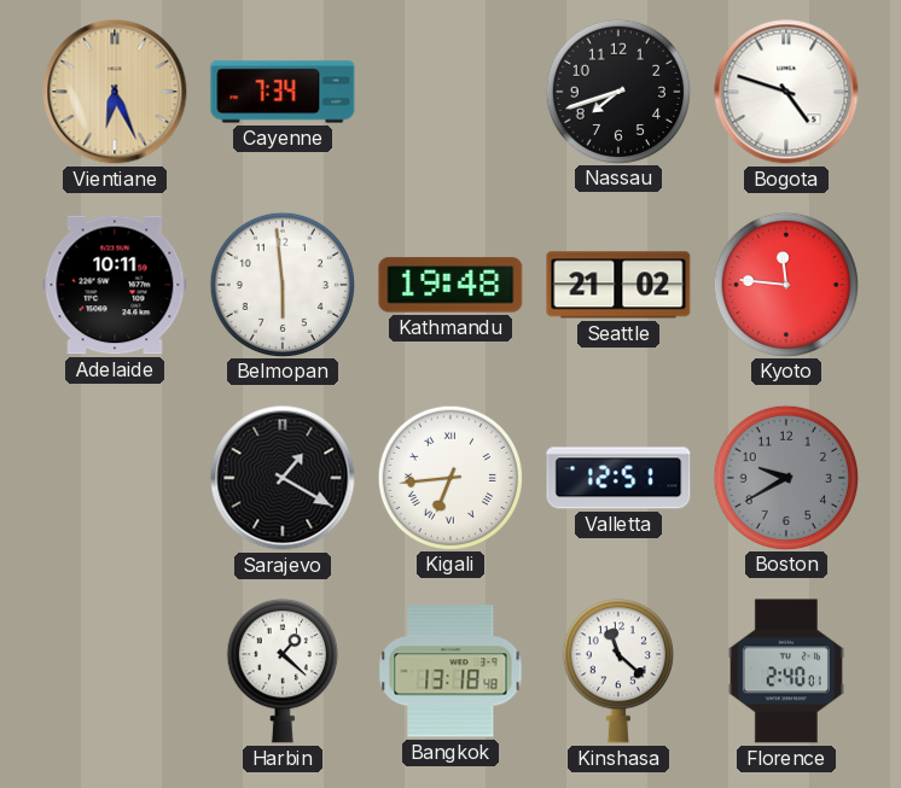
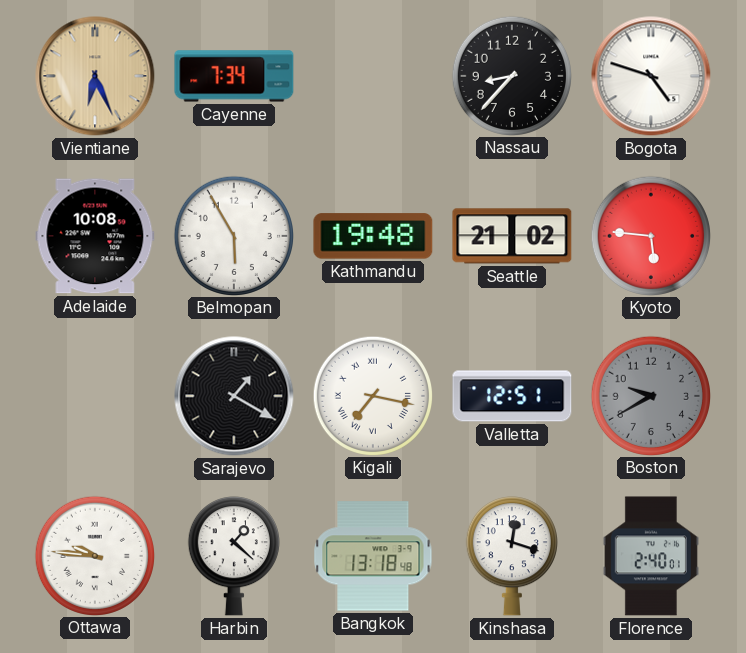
Nassau: 7:42 -> 8:37
Adelaide: 10:11 -> 10:08
Belmopan: 5:59 -> 5:55
Kyoto: 11:46 -> 5:46
Kigali: 6:44 -> 7:17
Ottawa: none -> 9:46
Kinshasa: 11:22 -> 12:18
